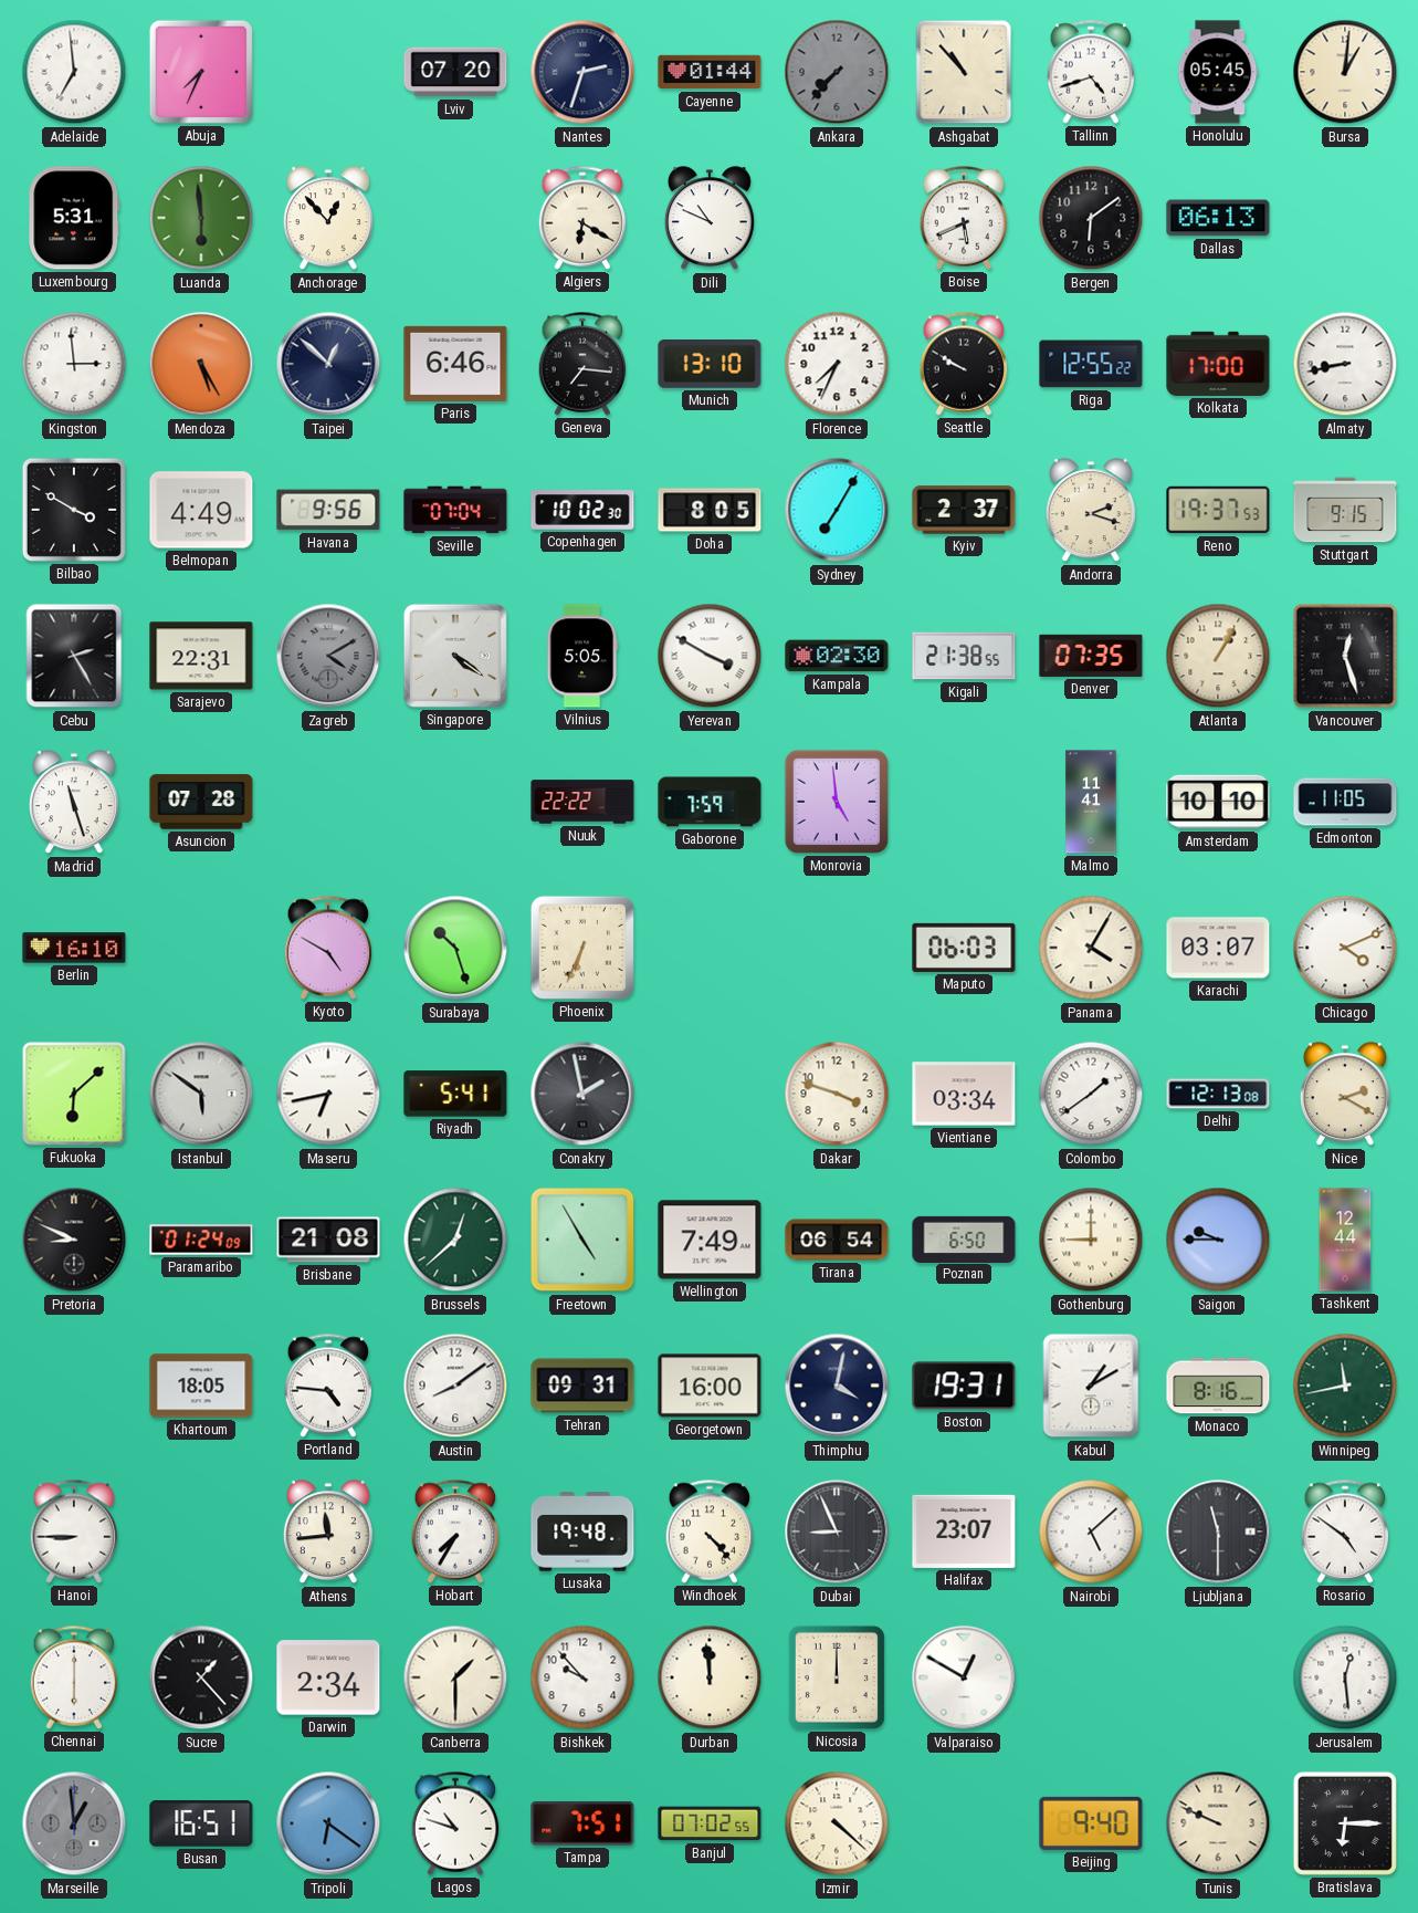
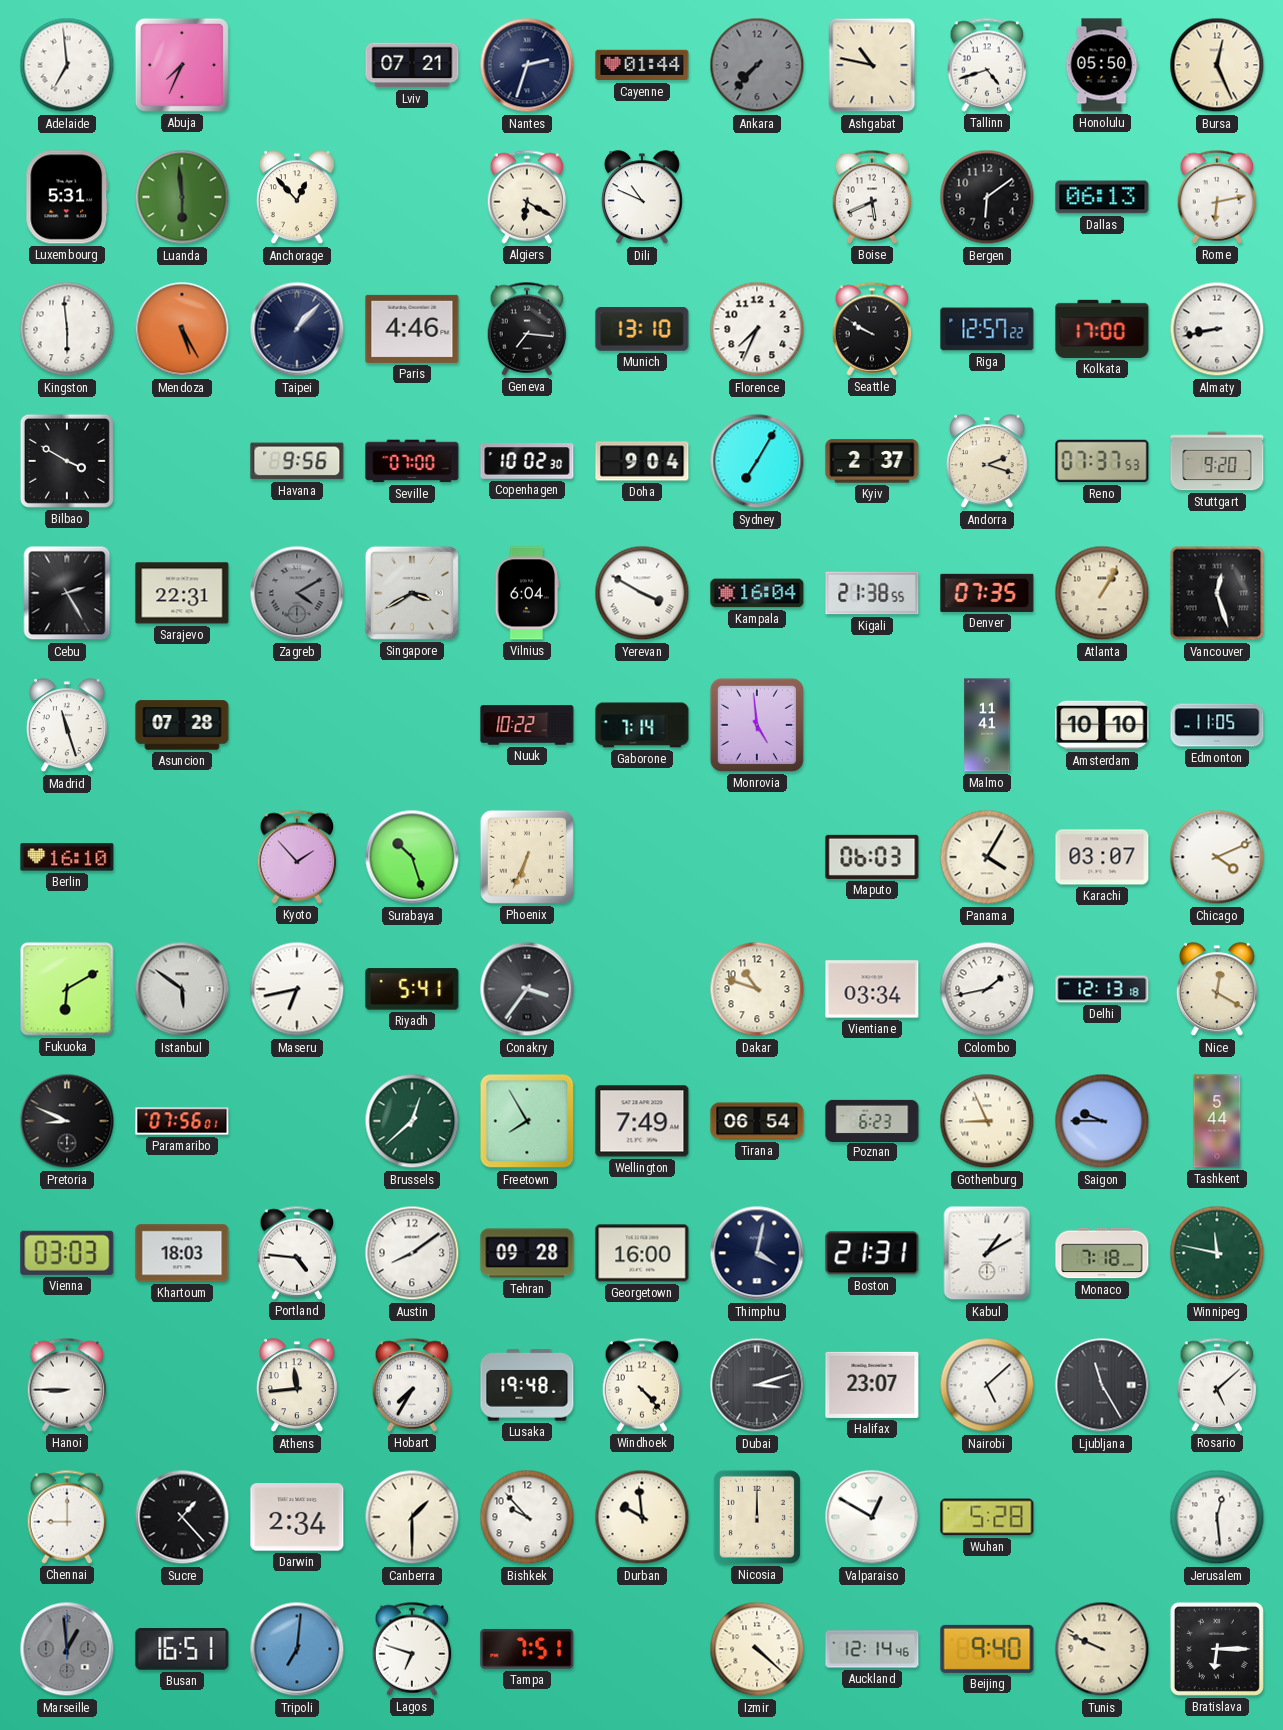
Lviv: 07:20 -> 07:21
Ashgabat: 10:53 -> 10:47
Honolulu: 05:45 -> 05:50
Bursa: 1:01 -> 12:26
Rome: none -> 6:13
Kingston: 2:59 -> 5:59
Taipei: 12:52 -> 1:07
Paris: 6:46 -> 4:46
Riga: 12:55 -> 12:57
Belmopan: 4:49 -> none
Seville: 07:04 -> 07:00
Doha: 8:05 -> 9:04
Reno: 19:37 -> 07:37
Stuttgart: 9:15 -> 9:20
Singapore: 4:21 -> 3:40
Vilnius: 5:05 -> 6:04
Kampala: 02:30 -> 16:04
Nuuk: 22:22 -> 10:22
Gaborone: 7:59 -> 7:14
Kyoto: 4:50 -> 1:53
Fukuoka: 6:08 -> 6:10
Conakry: 1:58 -> 3:36
Dakar: 3:48 -> 10:48
Colombo: 1:39 -> 1:43
Delhi: 12:13:08 -> 12:13:18
Nice: 2:20 -> 12:20
Paramaribo: 01:24 -> 07:56
Brisbane: 21:08 -> none
Freetown: 4:55 -> 7:55
Poznan: 6:50 -> 6:23
Gothenburg: 9:00 -> 8:56
Tashkent: 12:44 -> 5:44
Vienna: none -> 03:03
Khartoum: 18:05 -> 18:03
Tehran: 09:31 -> 09:28
Boston: 19:31 -> 21:31
Monaco: 8:16 -> 7:18
Winnipeg: 11:43 -> 11:47
Dubai: 8:56 -> 3:12
Ljubljana: 11:30 -> 11:25
Rosario: 4:51 -> 5:08
Chennai: 6:00 -> 9:00
Durban: 11:59 -> 9:59
Wuhan: none -> 5:28
Tripoli: 6:21 -> 7:01
Lagos: 10:48 -> 6:48
Banjul: 07:02 -> none
Auckland: none -> 12:14
